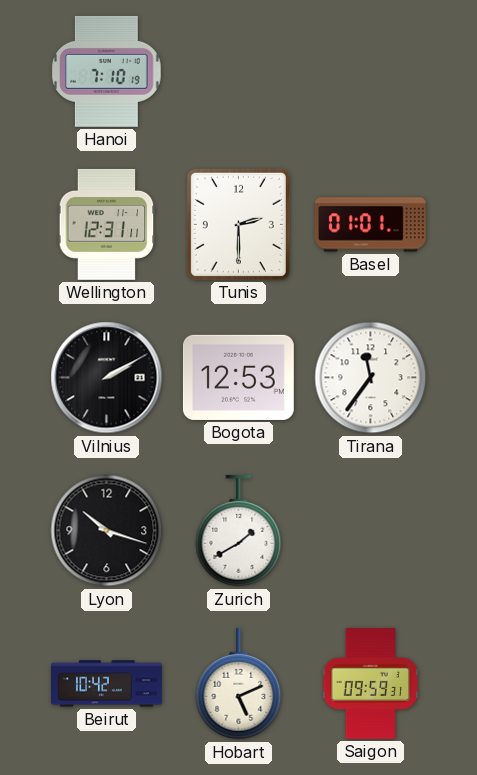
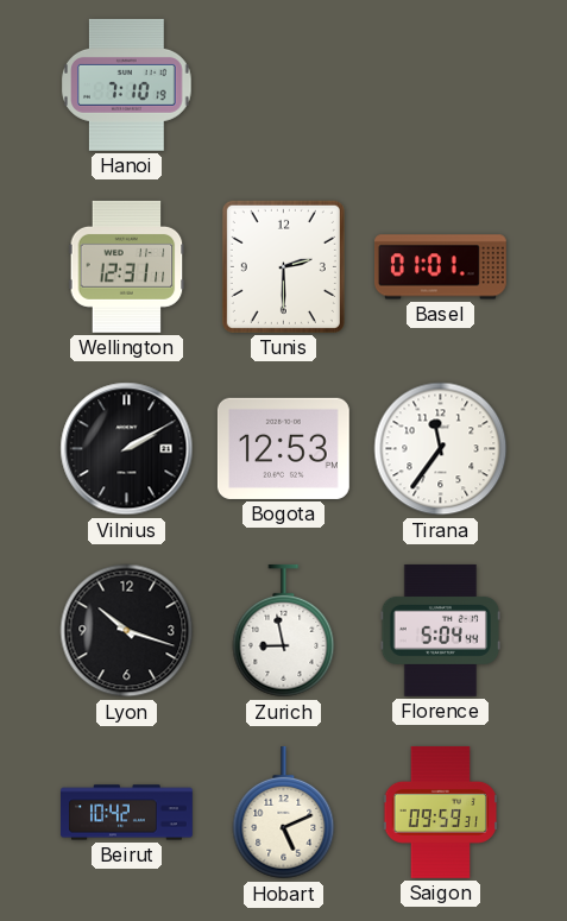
Zurich: 1:40 -> 8:58
Florence: none -> 5:04
